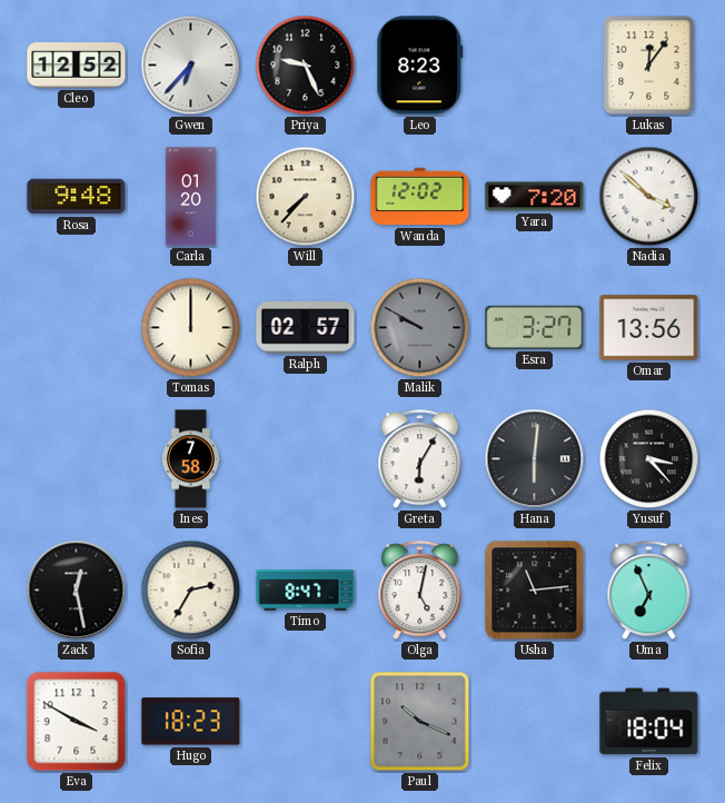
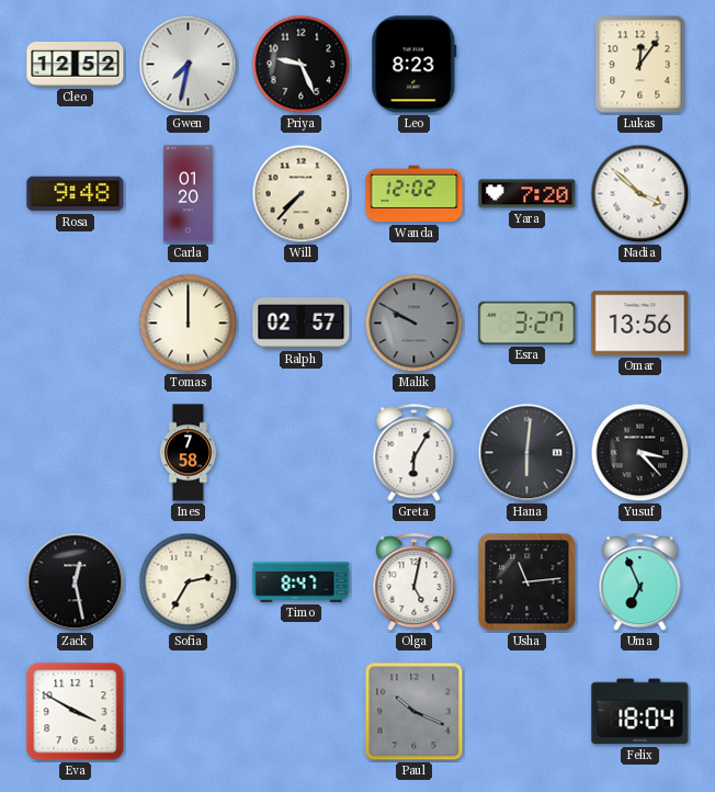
Gwen: 6:37 -> 7:32
Hugo: 18:23 -> none
